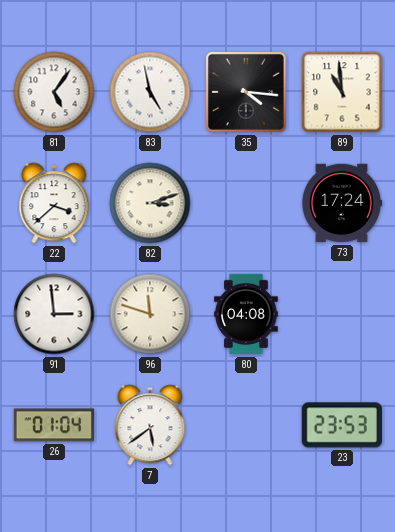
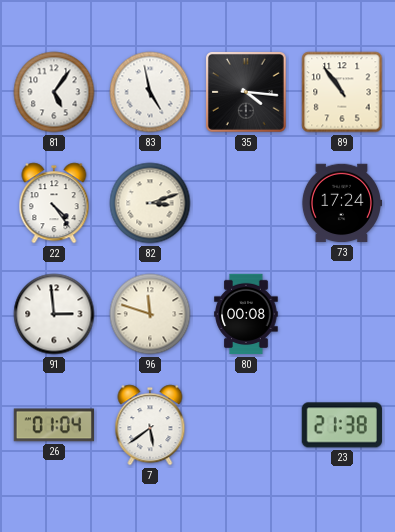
89: 10:59 -> 10:54
22: 3:38 -> 4:24
80: 04:08 -> 00:08
23: 23:53 -> 21:38
